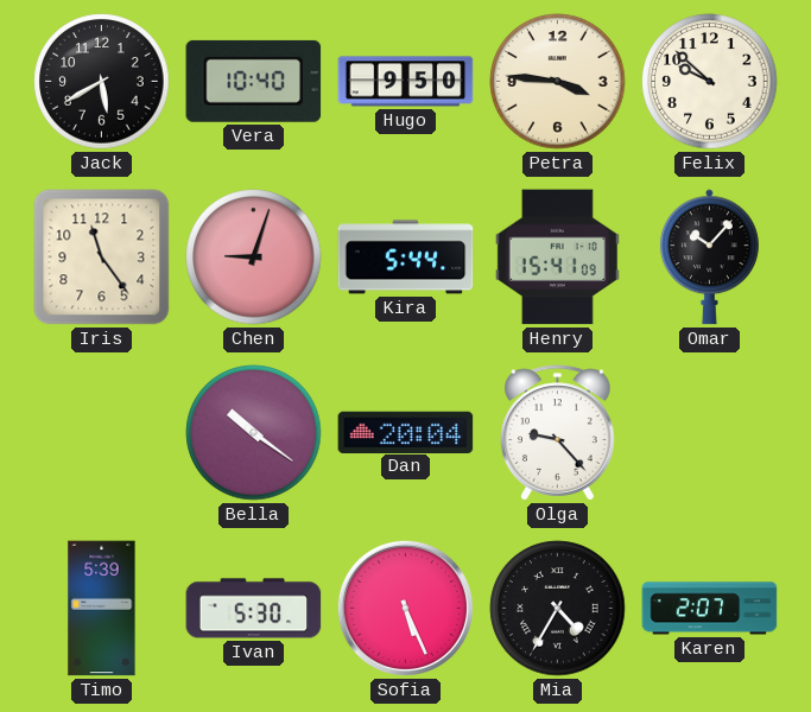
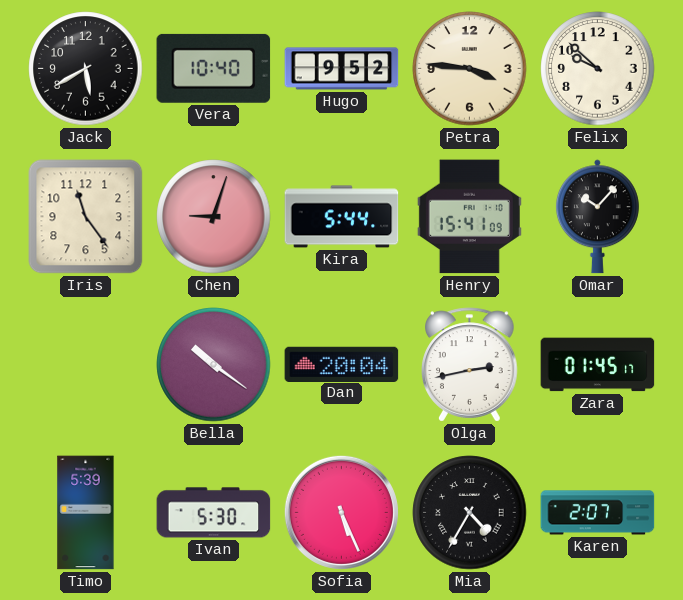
Hugo: 9:50 -> 9:52
Olga: 9:23 -> 2:43
Zara: none -> 01:45
